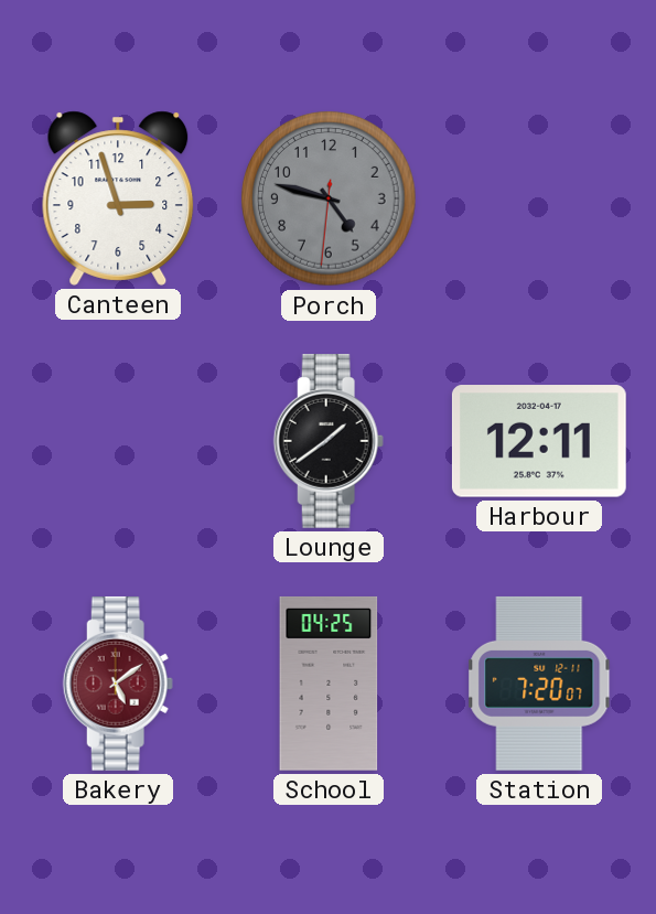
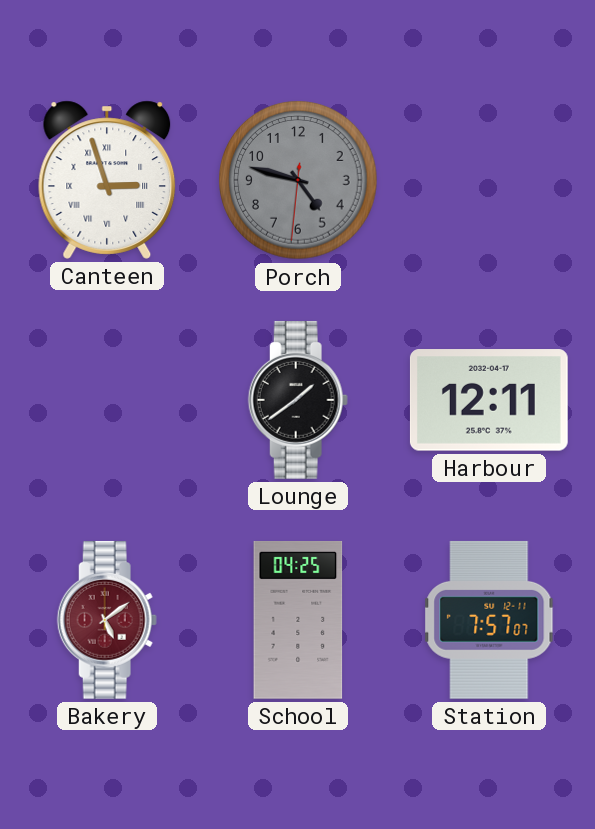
Canteen numerals: Arabic -> Roman
Station: 7:20 -> 7:57
